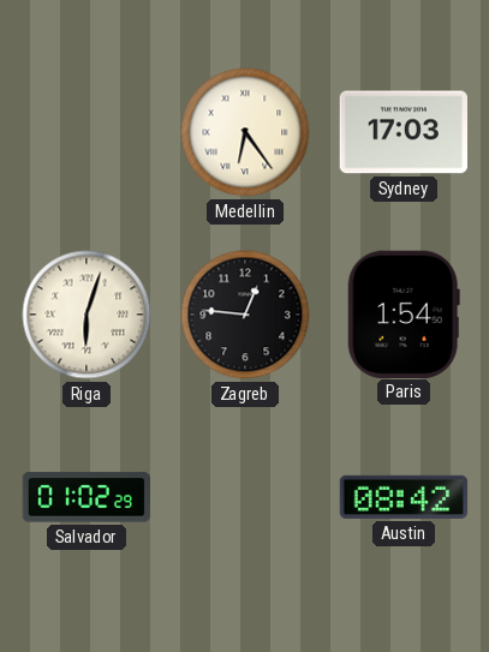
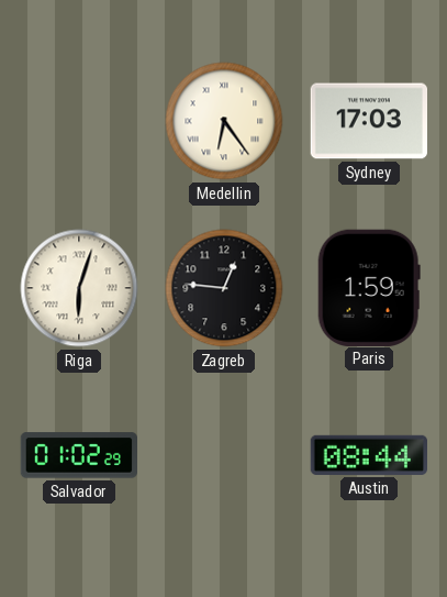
Paris: 1:54 -> 1:59
Austin: 08:42 -> 08:44
